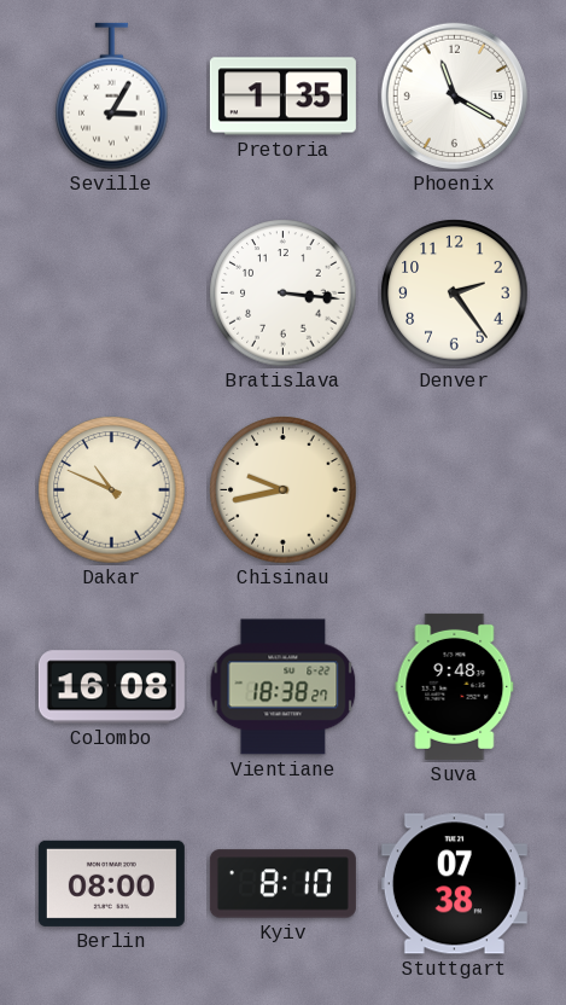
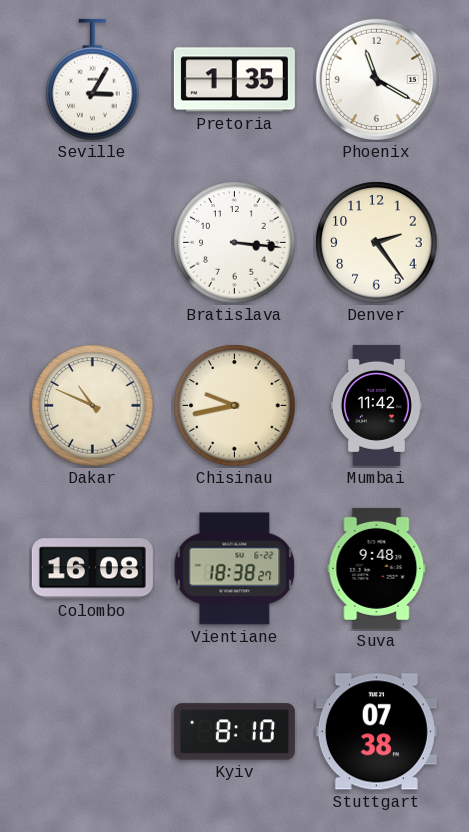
Mumbai: none -> 11:42
Berlin: 08:00 -> none
